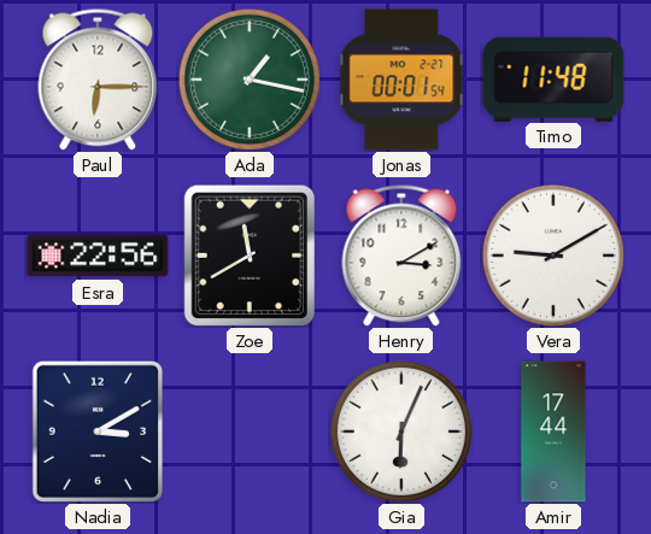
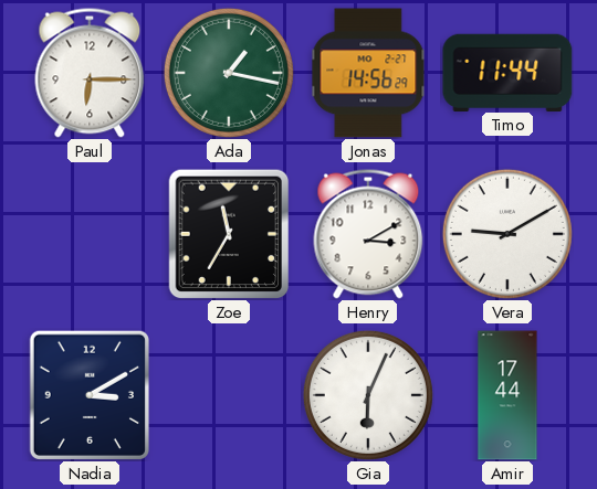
Jonas: 00:01 -> 14:56
Timo: 11:48 -> 11:44
Esra: 22:56 -> none
Zoe: 11:40 -> 11:35
